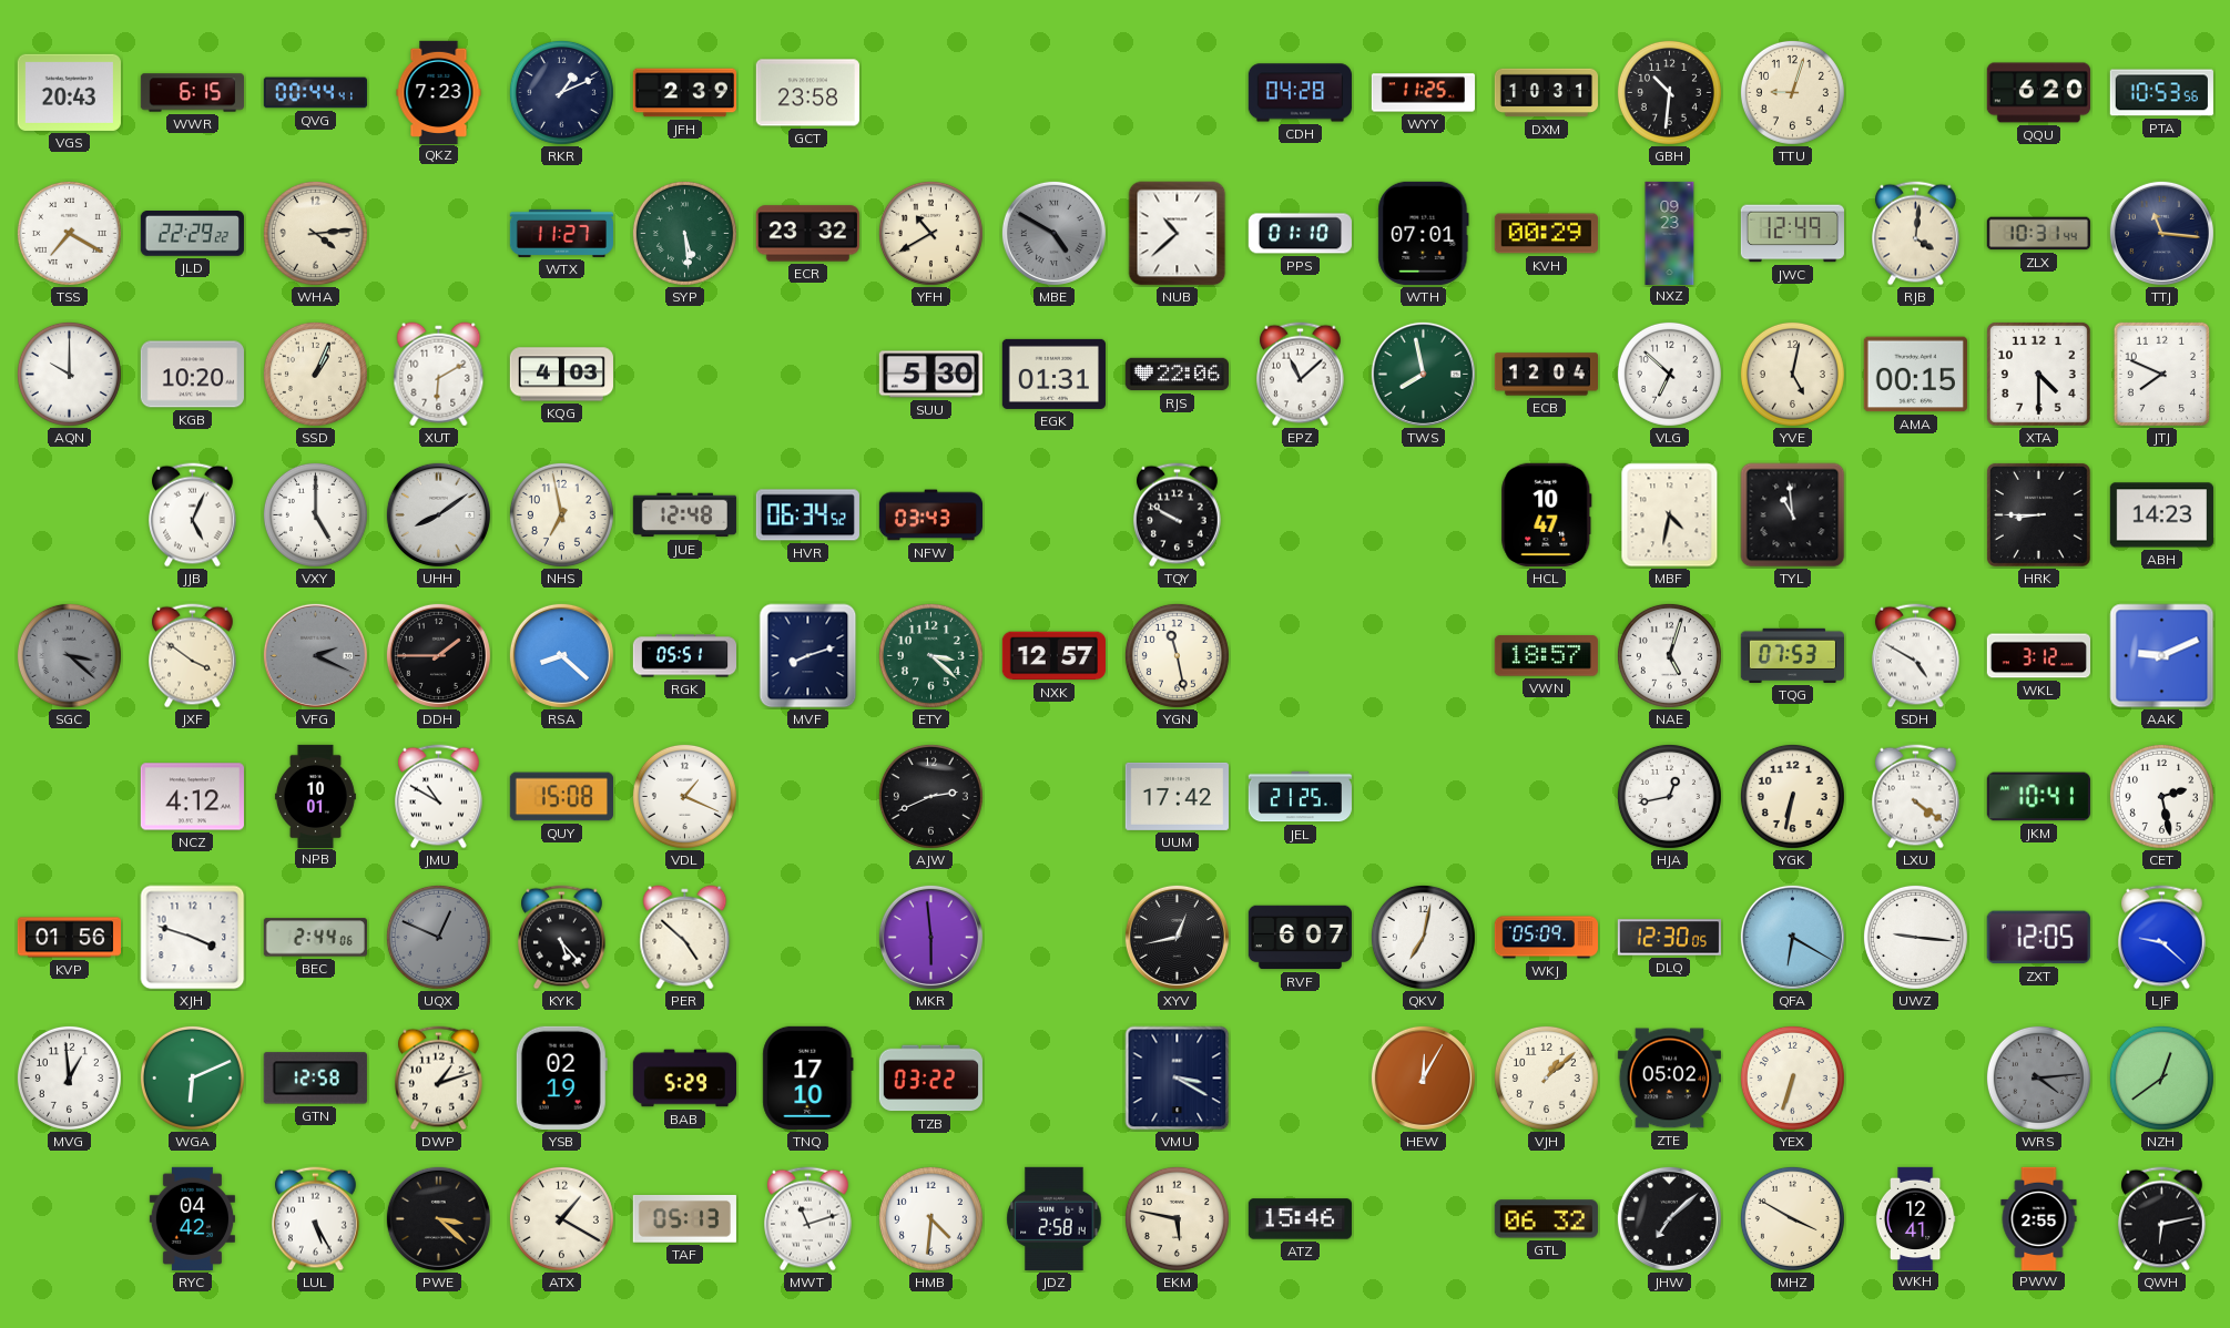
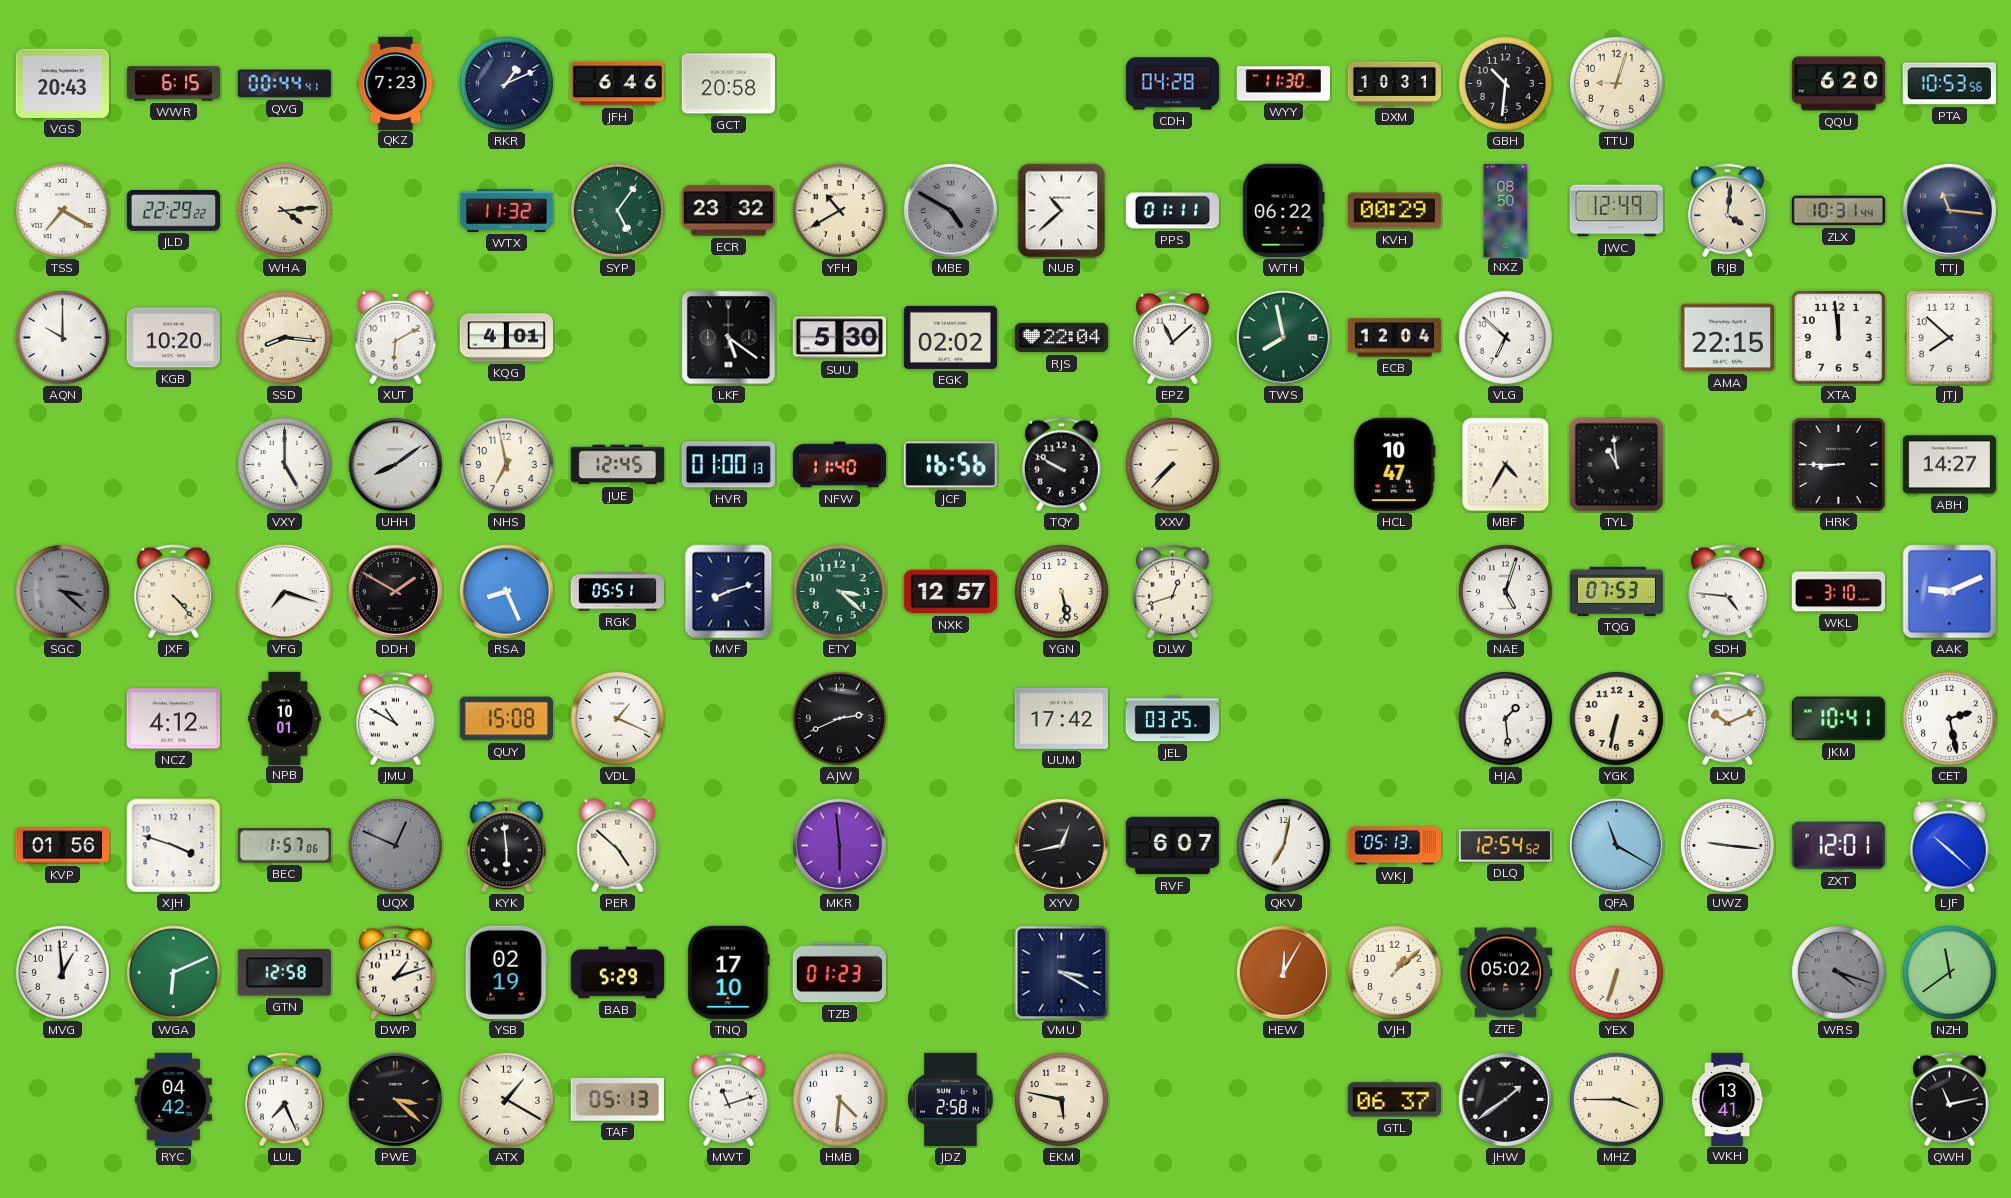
JFH: 2:39 -> 6:46
GCT: 23:58 -> 20:58
WYY: 11:25 -> 11:30
WTX: 11:27 -> 11:32
SYP: 5:29 -> 5:06
PPS: 01:10 -> 01:11
WTH: 07:01 -> 06:22
NXZ: 09:23 -> 08:50
SSD: 1:04 -> 8:16
KQG: 4:03 -> 4:01
LKF: none -> 5:21
EGK: 01:31 -> 02:02
RJS: 22:06 -> 22:04
YVE: 5:02 -> none
AMA: 00:15 -> 22:15
XTA: 4:30 -> 11:59
JTJ: 7:49 -> 7:52
JJB: 5:04 -> none
JUE: 12:48 -> 12:45
HVR: 06:34 -> 01:00
NFW: 03:43 -> 11:40
JCF: none -> 16:56
XXV: none -> 7:37
MBF: 4:32 -> 4:35
ABH: 14:23 -> 14:27
JXF: 3:51 -> 4:23
VFG: 2:19 -> 7:18
VFG dial: grey -> white
DDH: 1:45 -> 1:50
RSA: 8:22 -> 8:26
YGN: 11:28 -> 5:28
DLW: none -> 12:42
VWN: 18:57 -> none
SDH: 4:50 -> 4:46
WKL: 3:12 -> 3:10
JEL: 21:25 -> 03:25
HJA: 12:43 -> 1:29
LXU: 4:21 -> 10:11
BEC: 2:44 -> 1:57
KYK: 5:23 -> 5:59
WKJ: 05:09 -> 05:13
DLQ: 12:30 -> 12:54
QFA: 6:20 -> 11:20
ZXT: 12:05 -> 12:01
LJF: 9:22 -> 10:22
TZB: 03:22 -> 01:23
WRS: 4:14 -> 4:18
NZH: 12:39 -> 11:39
LUL: 5:25 -> 7:26
ATZ: 15:46 -> none
GTL: 06:32 -> 06:37
JHW: 7:08 -> 1:39
MHZ: 3:50 -> 3:45
WKH: 12:41 -> 13:41
PWW: 2:55 -> none
QWH: 6:13 -> 11:13
